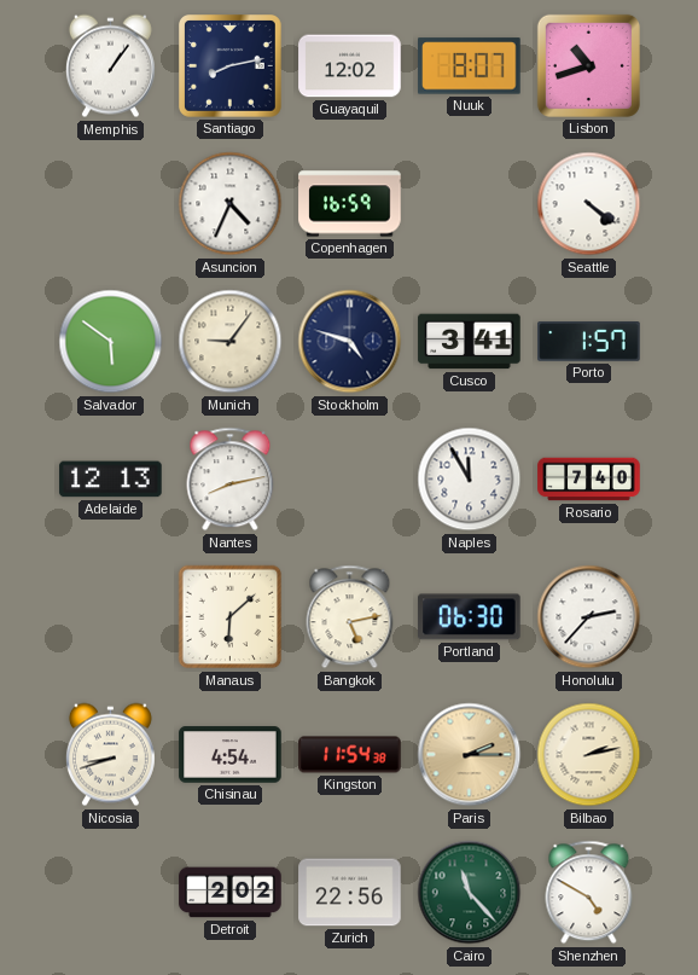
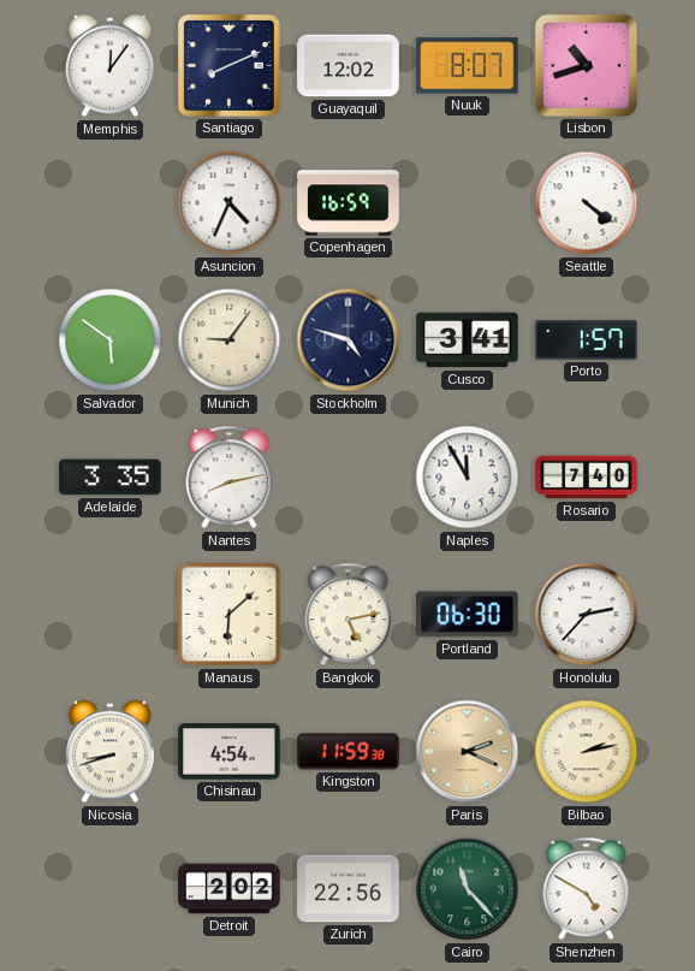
Memphis: 1:06 -> 12:06
Santiago: 8:13 -> 8:11
Adelaide: 12:13 -> 3:35
Kingston: 11:54 -> 11:59
Paris: 2:15 -> 2:19
